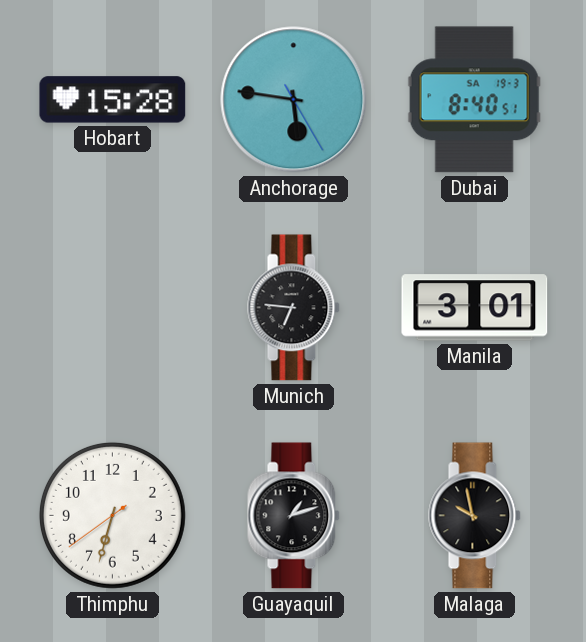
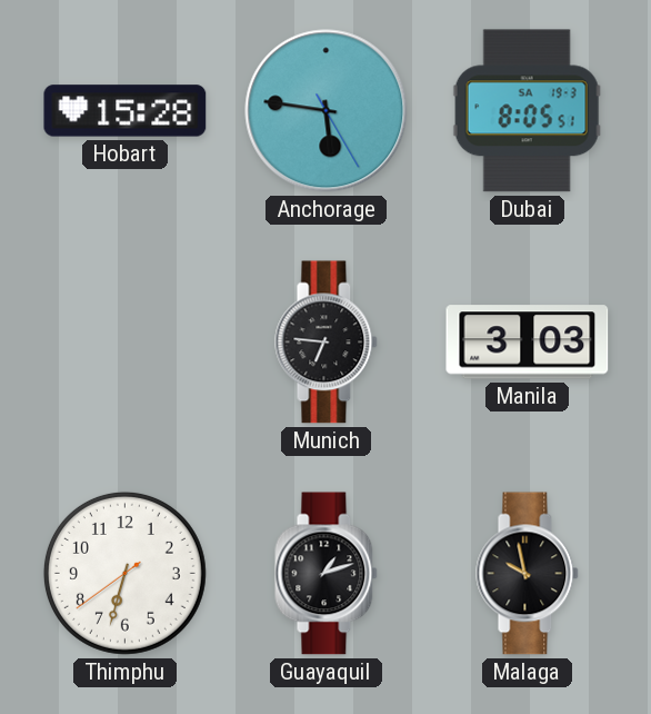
Dubai: 8:40 -> 8:05
Manila: 3:01 -> 3:03
